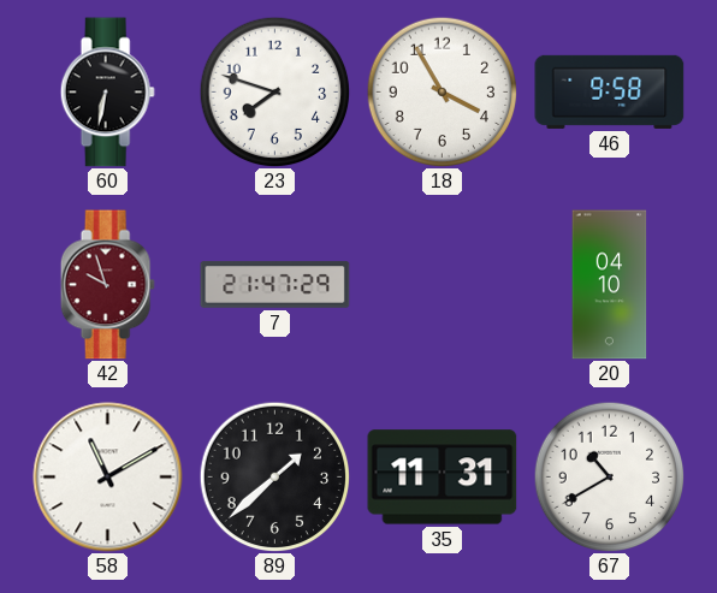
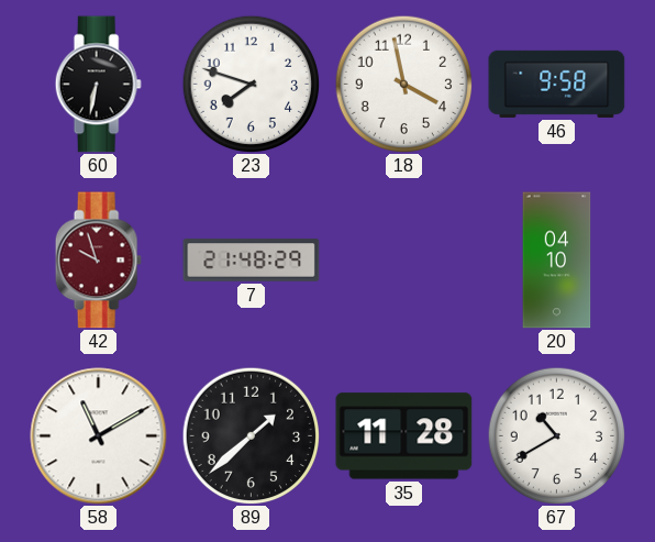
18: 3:55 -> 3:58
7: 21:47 -> 21:48
35: 11:31 -> 11:28
